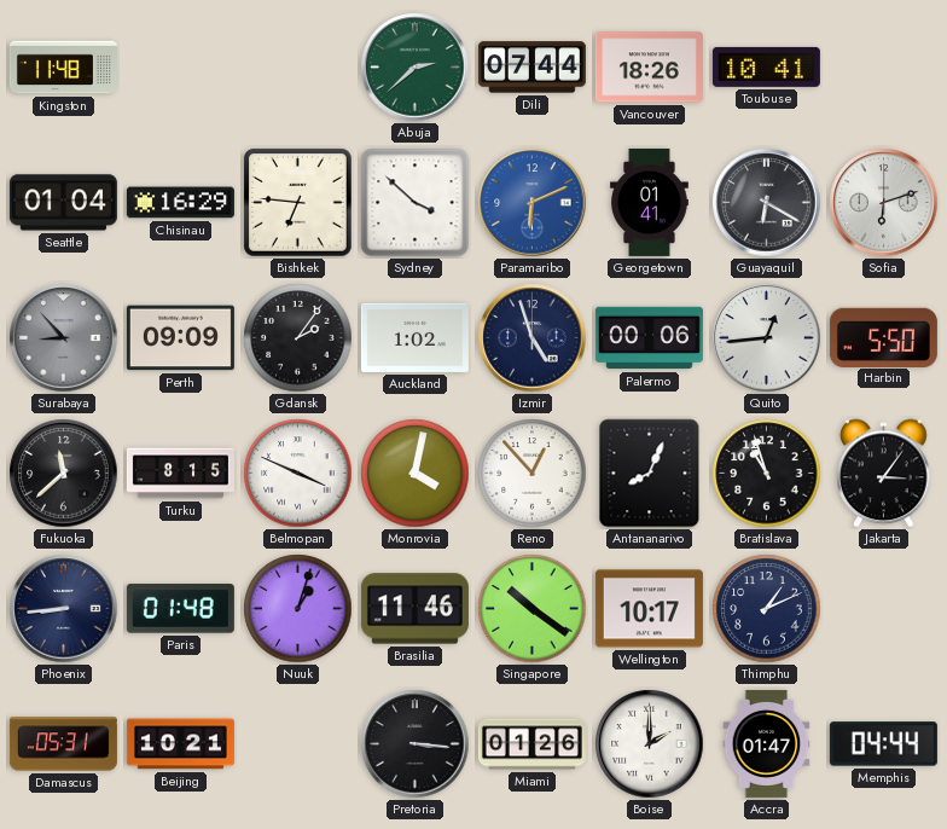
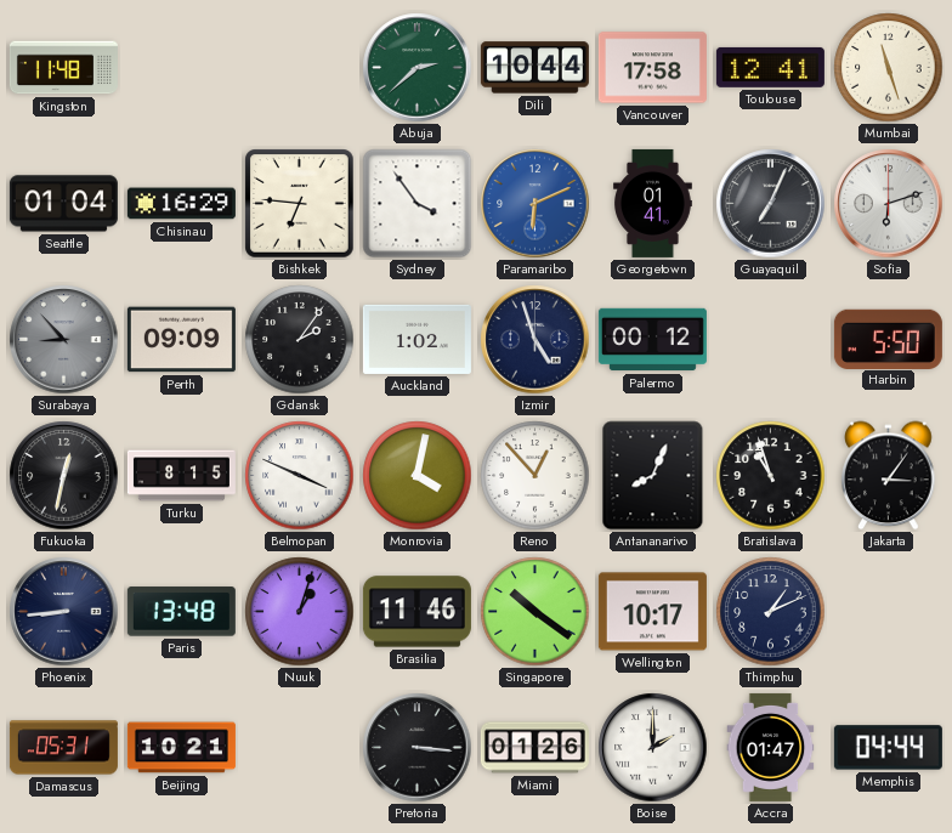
Dili: 07:44 -> 10:44
Vancouver: 18:26 -> 17:58
Toulouse: 10:41 -> 12:41
Mumbai: none -> 11:27
Sydney: 3:52 -> 3:54
Guayaquil: 6:20 -> 7:04
Palermo: 00:06 -> 00:12
Quito: 12:44 -> none
Fukuoka: 11:38 -> 12:32
Paris: 01:48 -> 13:48
